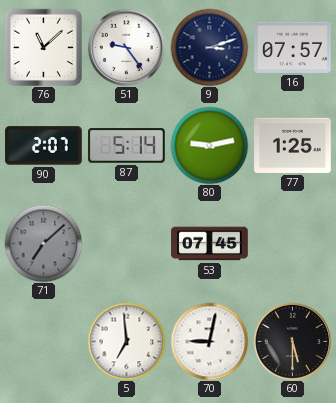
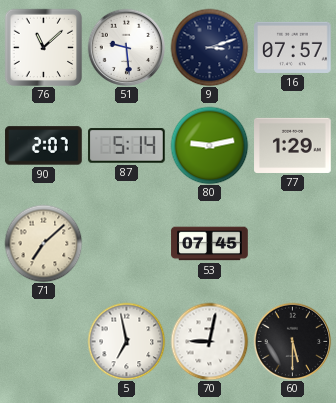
51: 9:24 -> 9:29
77: 1:25 -> 1:29
71 dial: grey -> cream
5: 6:59 -> 6:58
